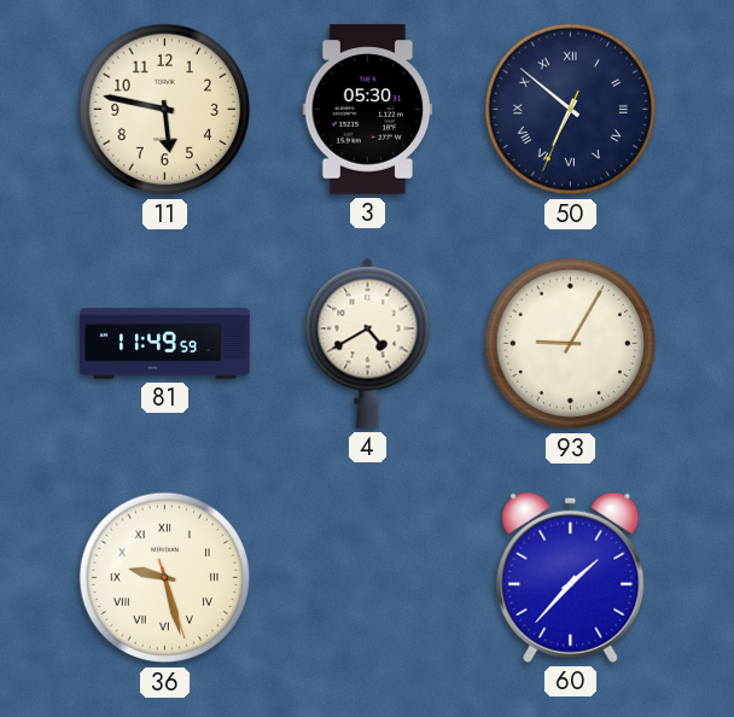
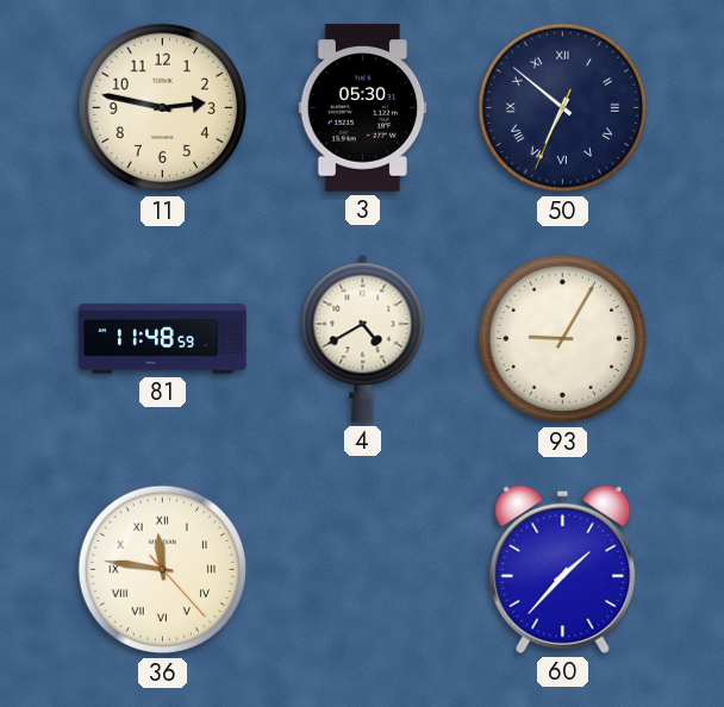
11: 5:47 -> 2:47
81: 11:49 -> 11:48
36: 9:27 -> 11:46
